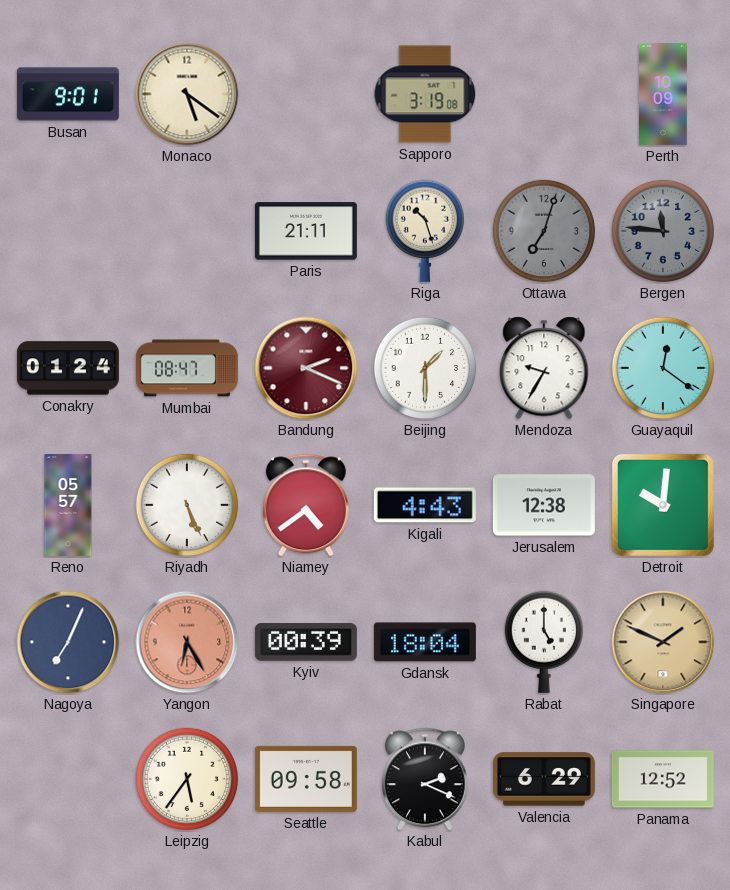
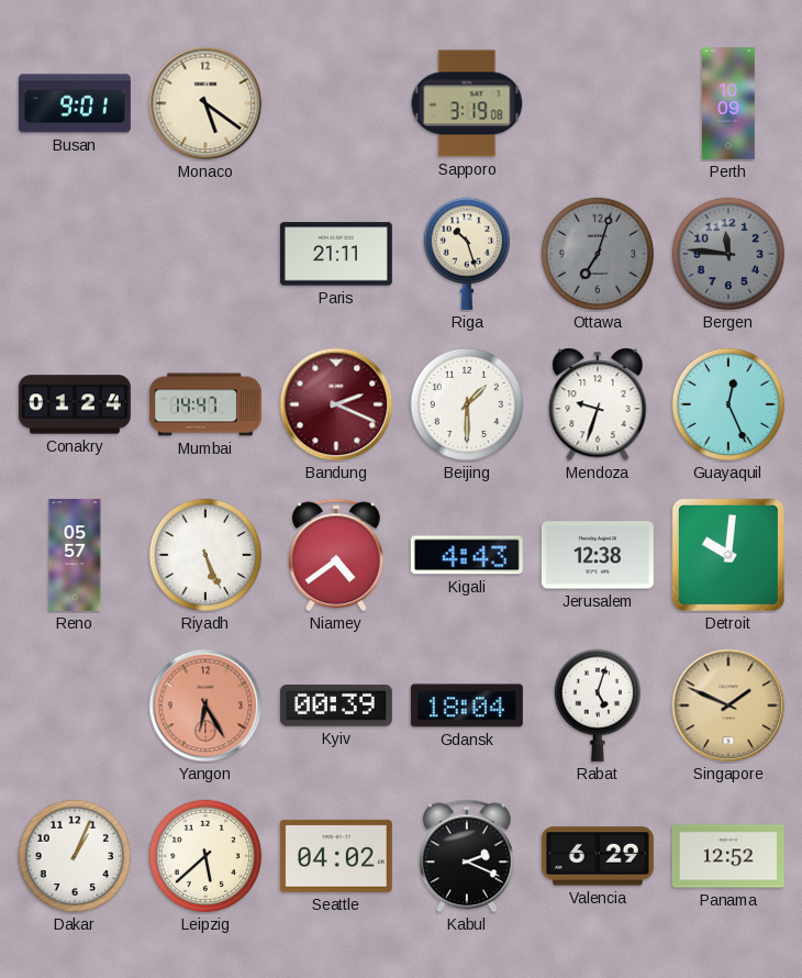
Mumbai: 08:47 -> 14:47
Mendoza: 9:35 -> 9:33
Guayaquil: 12:21 -> 12:26
Nagoya: 7:04 -> none
Rabat: 5:00 -> 5:03
Dakar: none -> 1:04
Leipzig: 5:36 -> 5:38
Seattle: 09:58 -> 04:02
